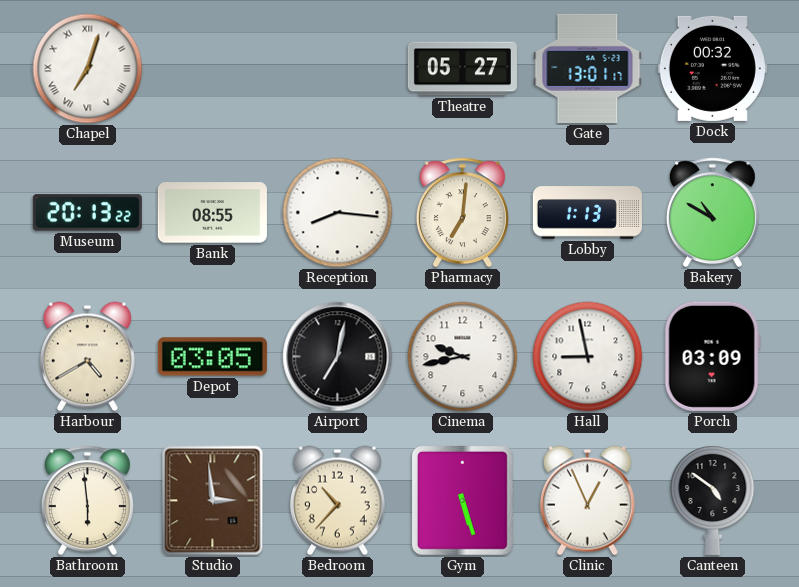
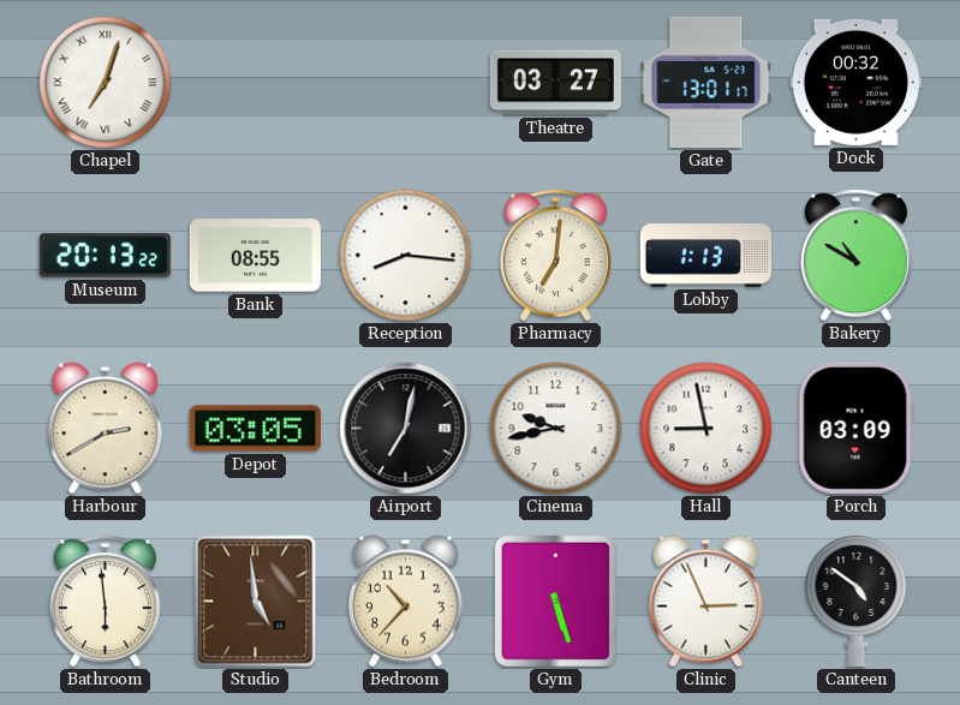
Theatre: 05:27 -> 03:27
Harbour: 4:40 -> 2:40
Studio: 2:59 -> 4:59
Clinic: 12:56 -> 2:56
